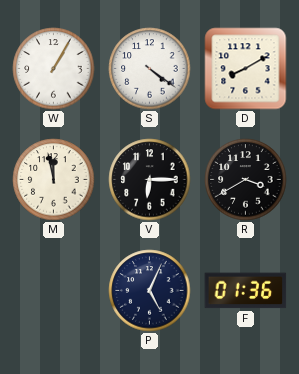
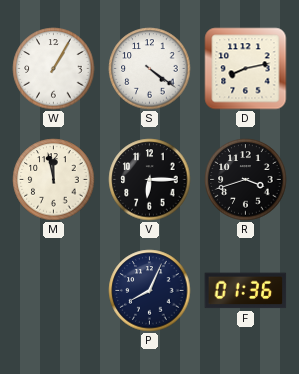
D: 8:10 -> 8:13
R: 3:40 -> 3:42
P: 5:04 -> 8:04
